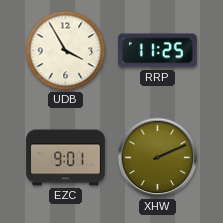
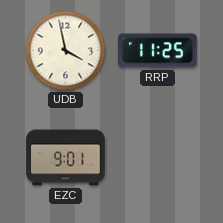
UDB: 3:55 -> 3:58
XHW: 2:11 -> none
